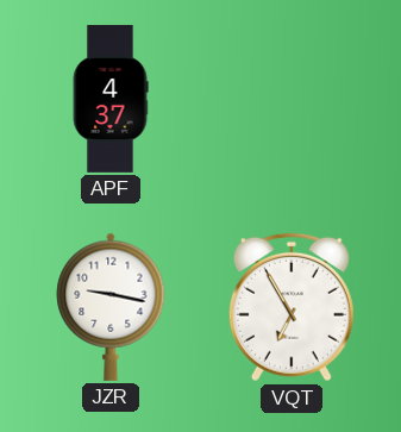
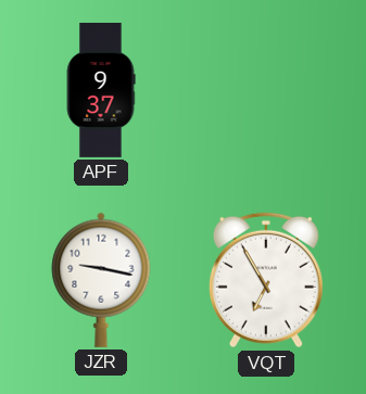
APF: 4:37 -> 9:37
